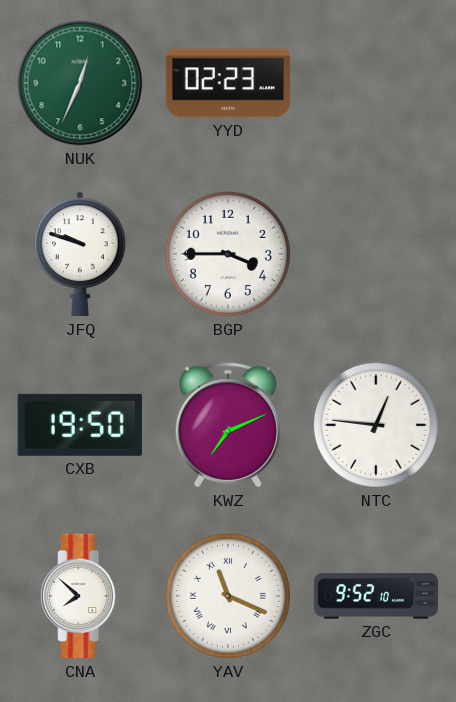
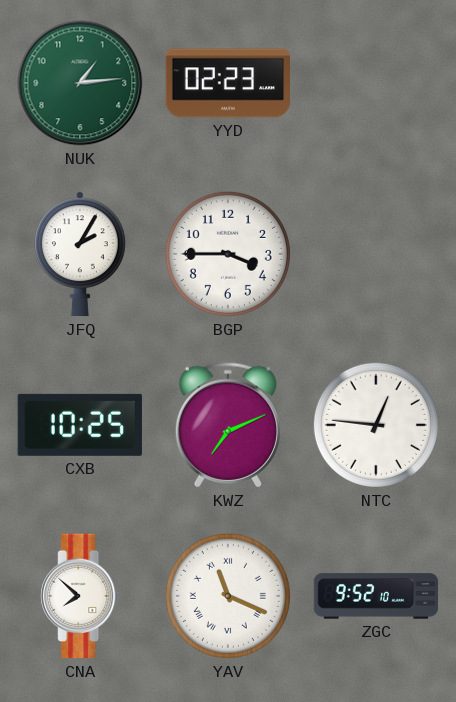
NUK: 12:34 -> 1:14
JFQ: 9:48 -> 2:05
CXB: 19:50 -> 10:25
